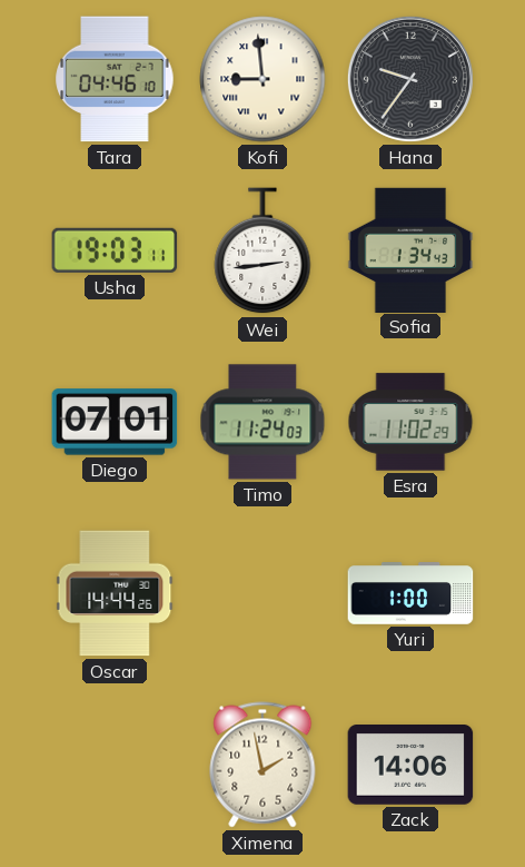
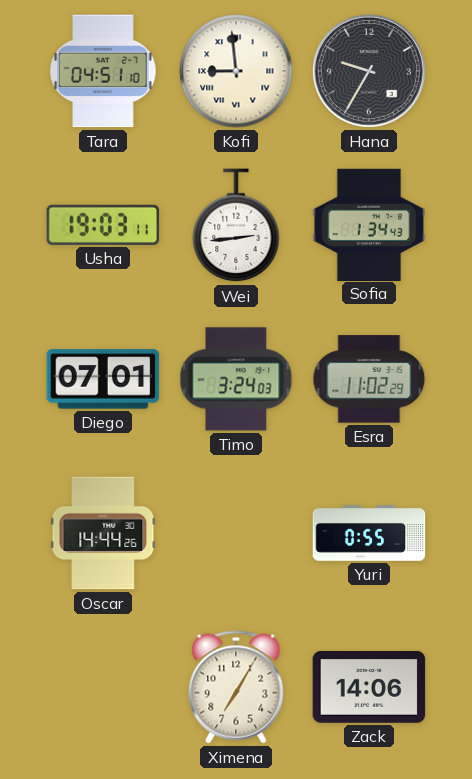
Tara: 04:46 -> 04:51
Hana: 9:36 -> 9:35
Timo: 11:24 -> 3:24
Yuri: 1:00 -> 0:55
Ximena: 1:58 -> 7:05
